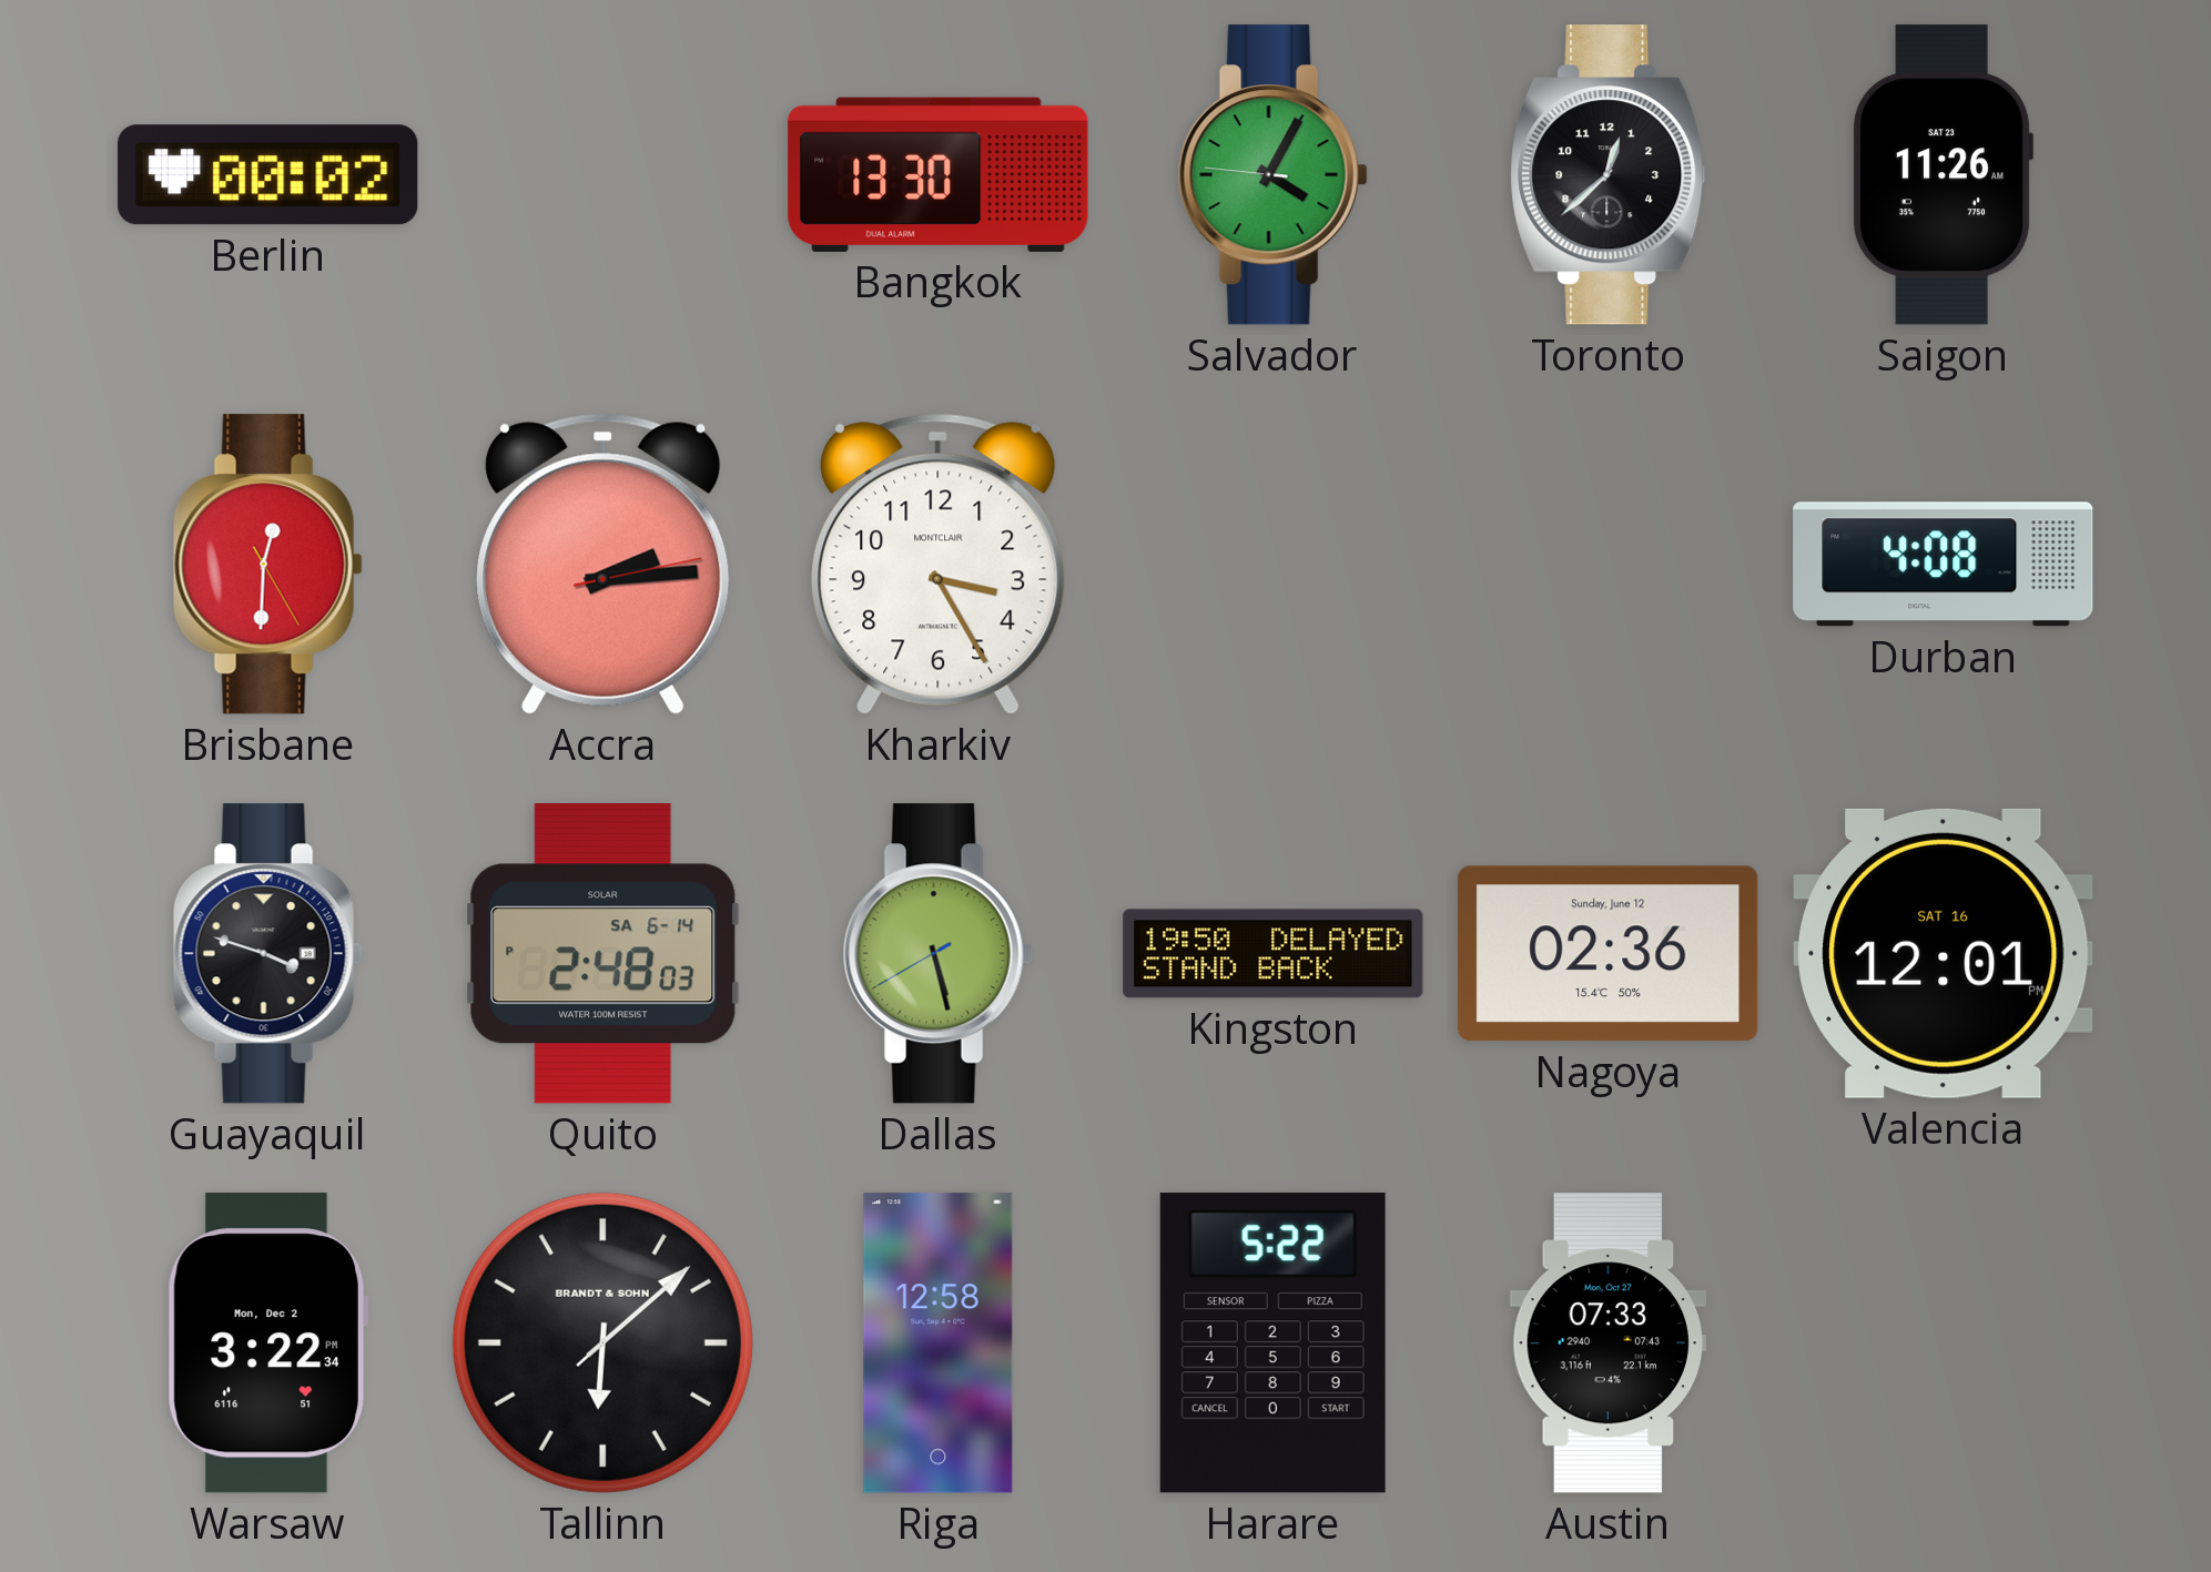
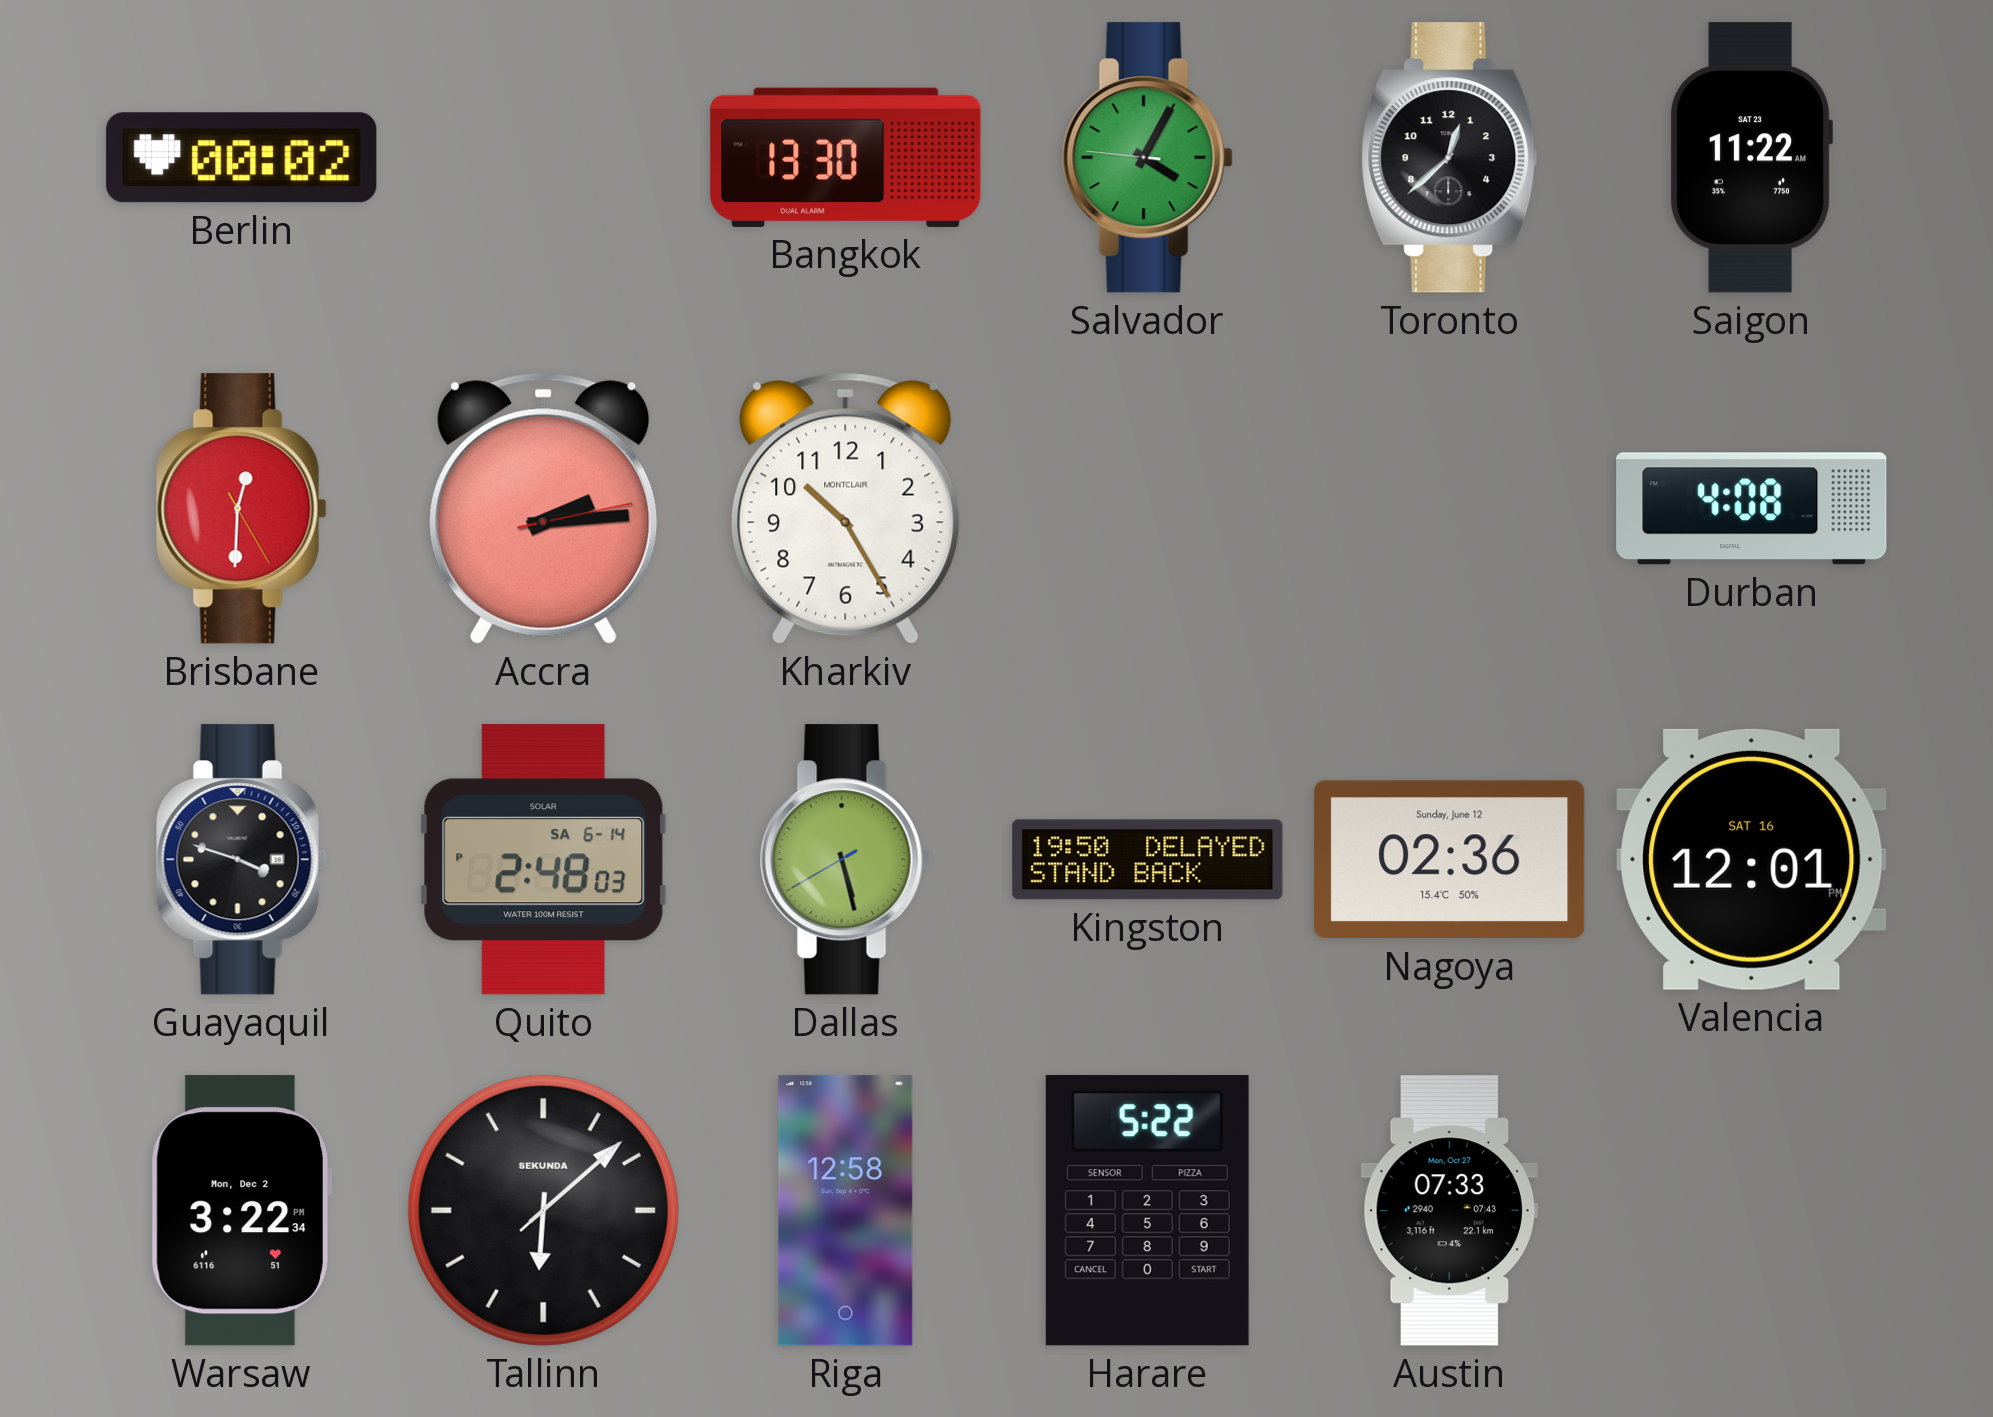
Saigon: 11:26 -> 11:22
Kharkiv: 3:25 -> 10:25
Tallinn brand: BRANDT & SOHN -> SEKUNDA
